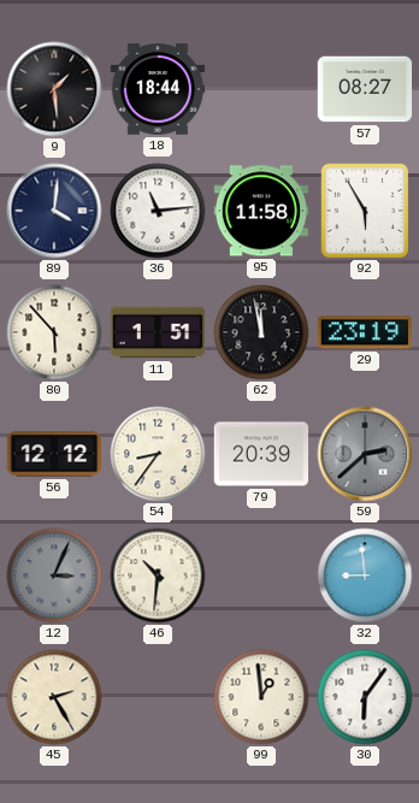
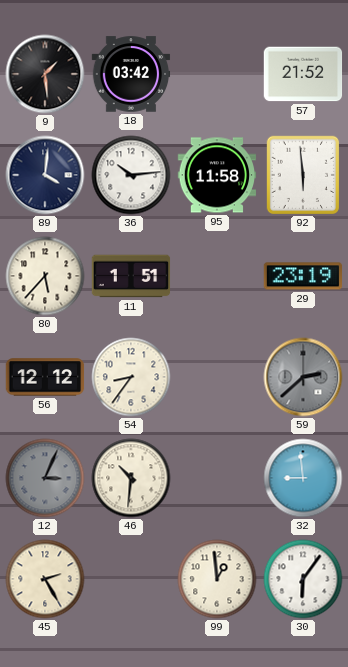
18: 18:44 -> 03:42
57: 08:27 -> 21:52
36: 11:14 -> 10:14
92: 5:55 -> 5:59
80: 5:53 -> 5:37
62: 11:58 -> none
79: 20:39 -> none
